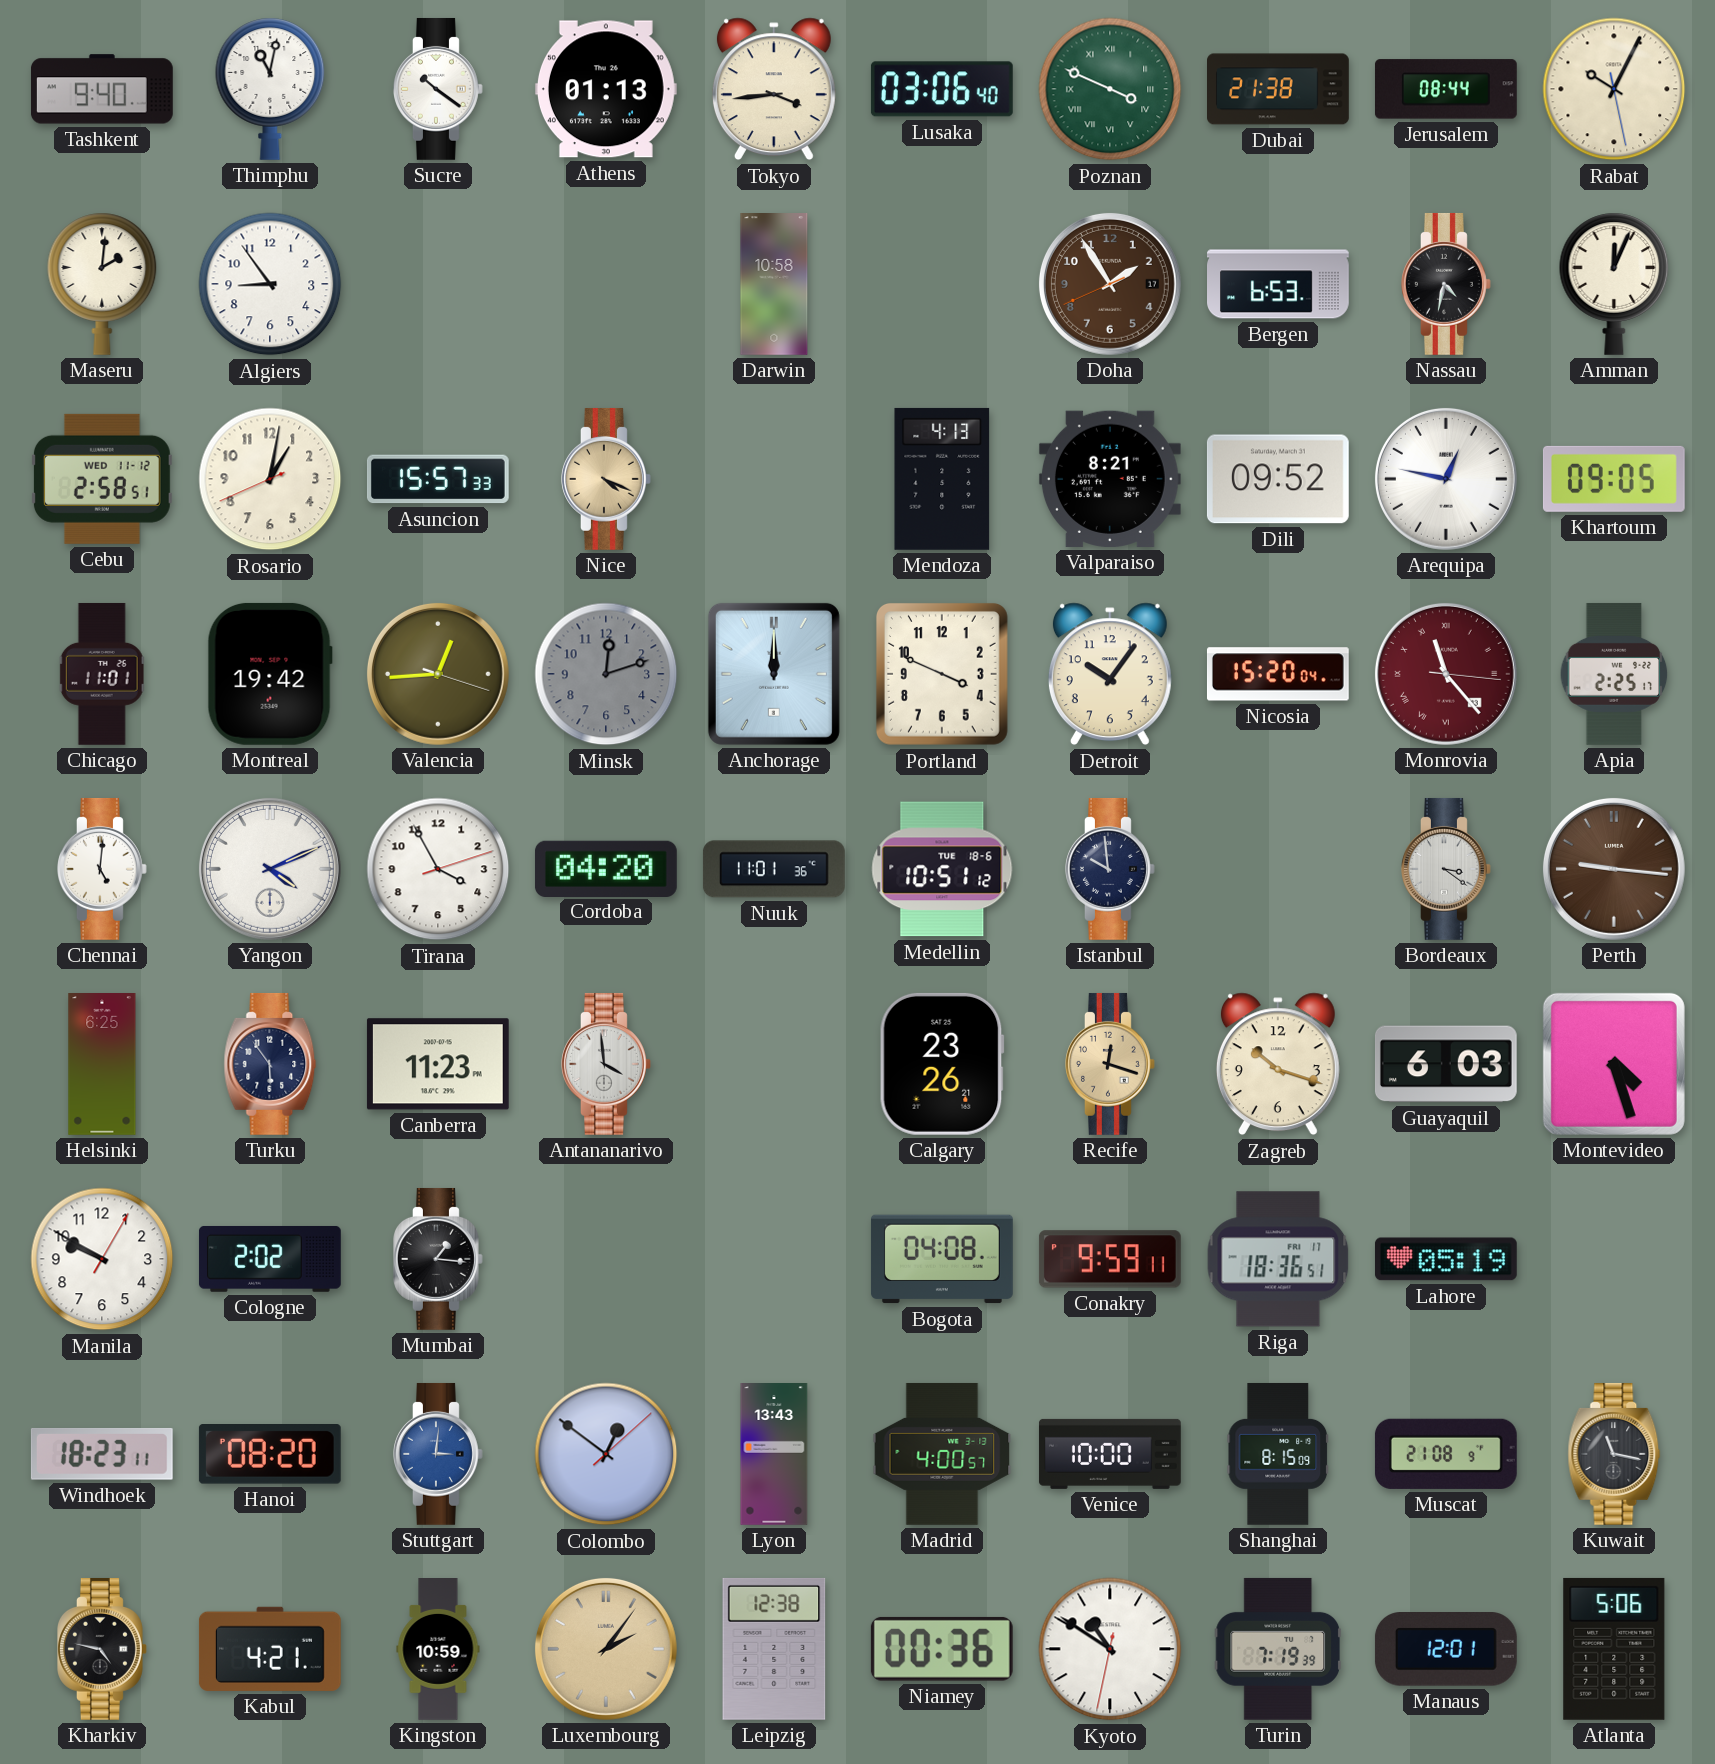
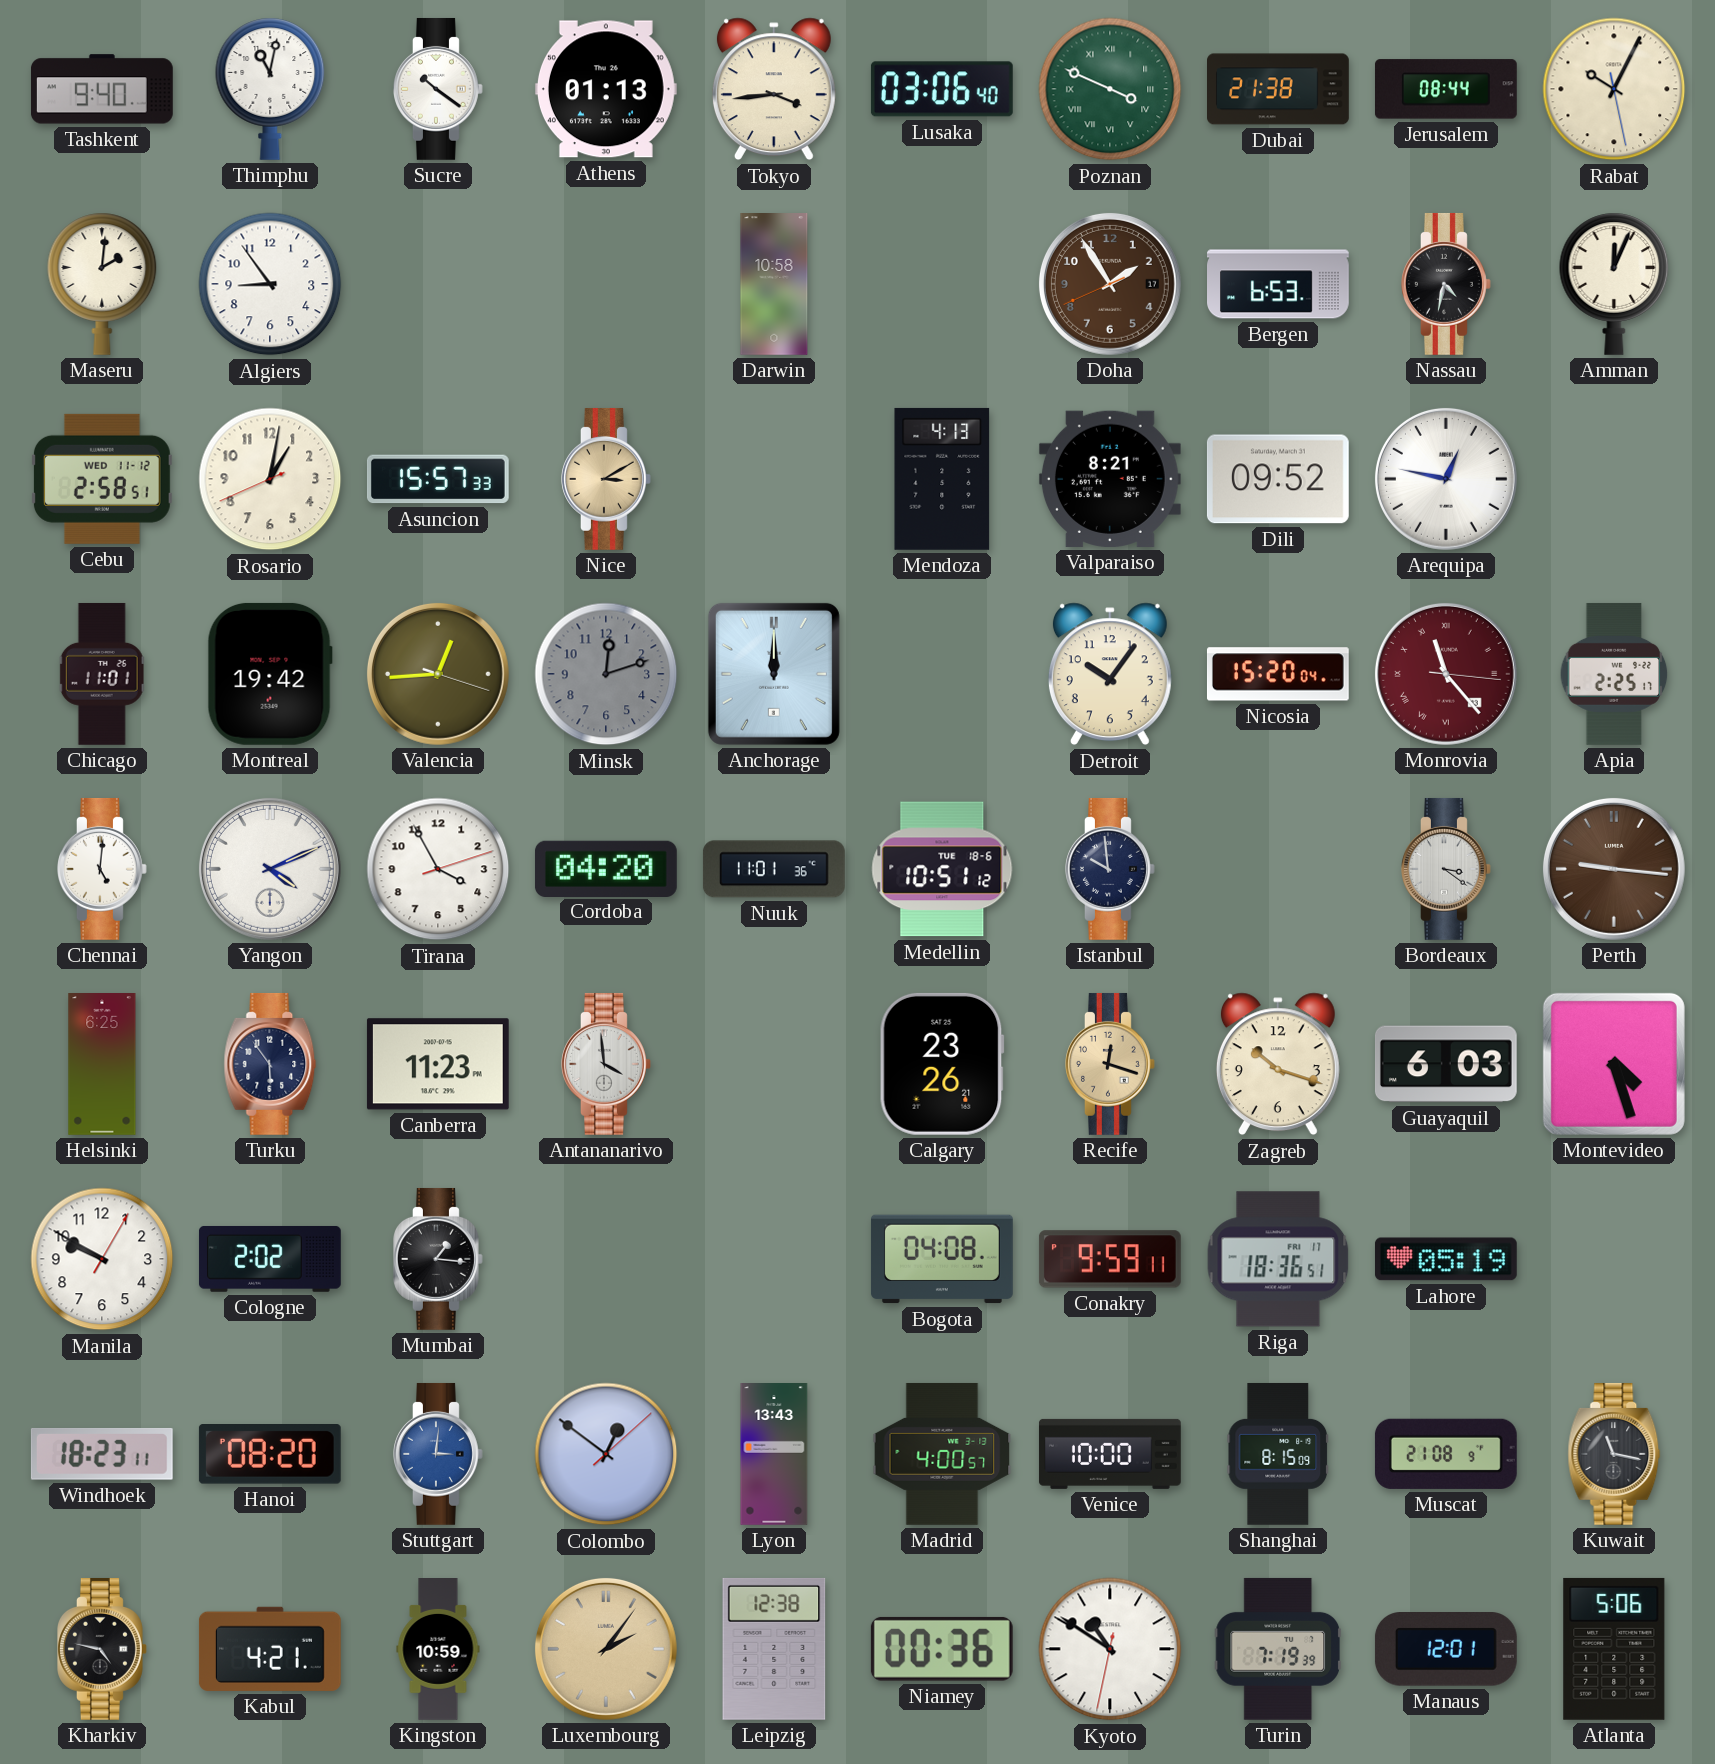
Nice: 4:19 -> 3:10
Khartoum: 09:05 -> none
Portland: 3:49 -> none
